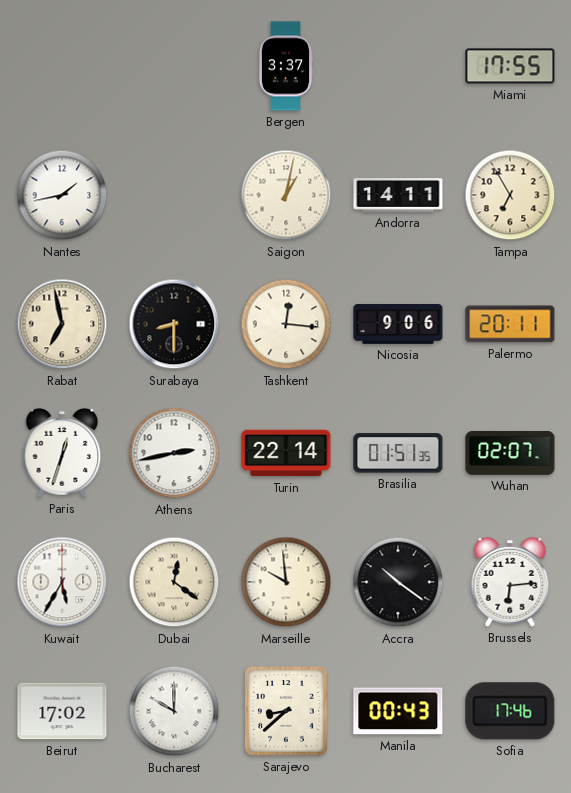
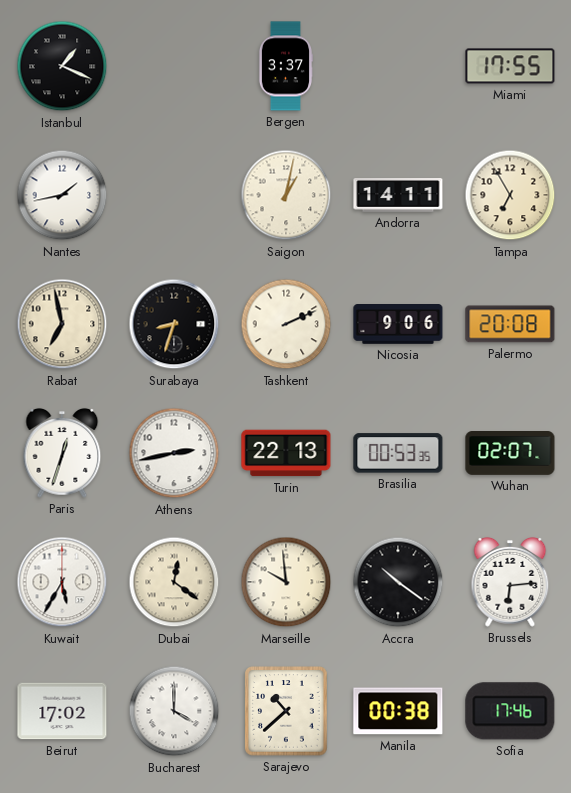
Istanbul: none -> 1:19
Surabaya: 8:30 -> 8:33
Tashkent: 12:16 -> 2:11
Palermo: 20:11 -> 20:08
Turin: 22:14 -> 22:13
Brasilia: 01:51 -> 00:53
Bucharest: 10:00 -> 4:00
Sarajevo: 8:38 -> 10:38
Manila: 00:43 -> 00:38
